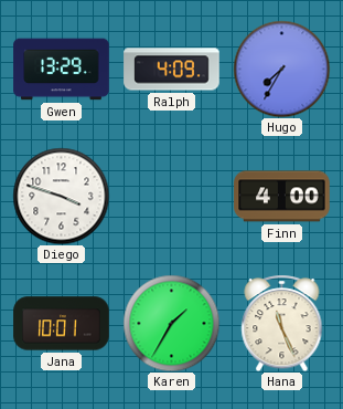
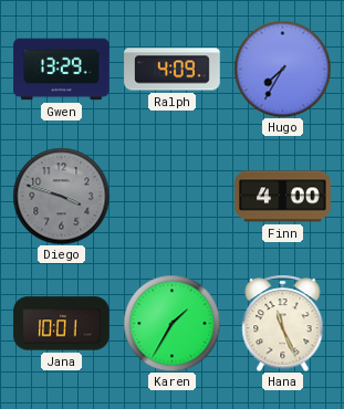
Diego dial: white -> grey
